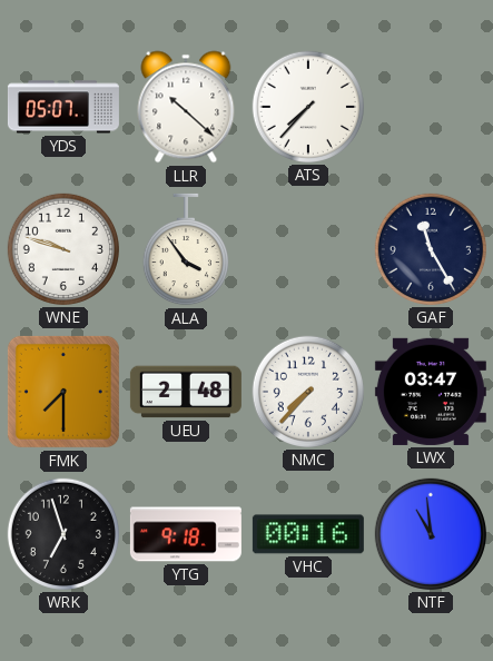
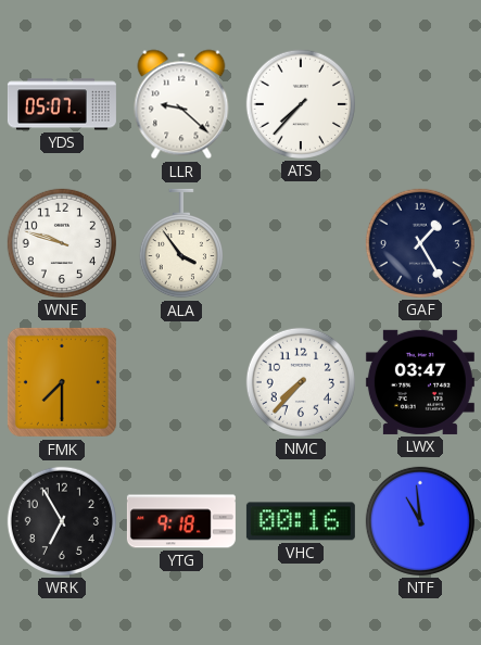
LLR: 10:22 -> 9:22
GAF: 11:25 -> 1:25
UEU: 2:48 -> none
WRK: 6:57 -> 6:55
